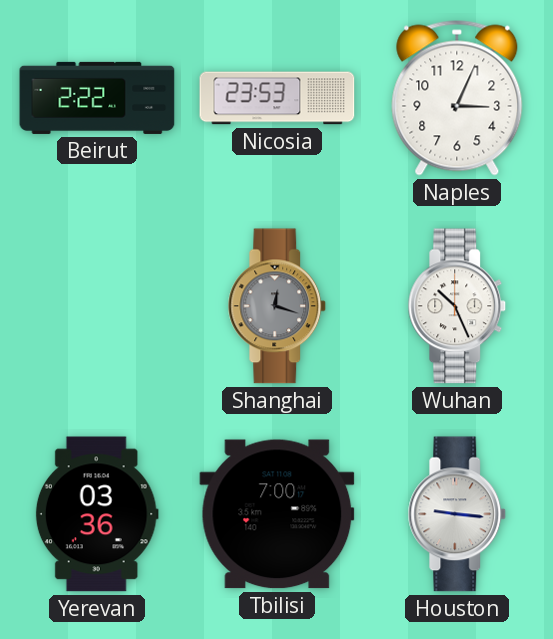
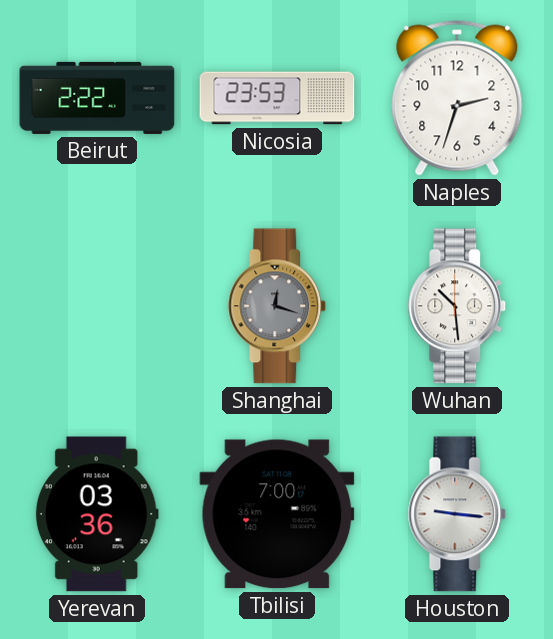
Naples: 3:04 -> 2:33
Wuhan: 10:26 -> 10:29
